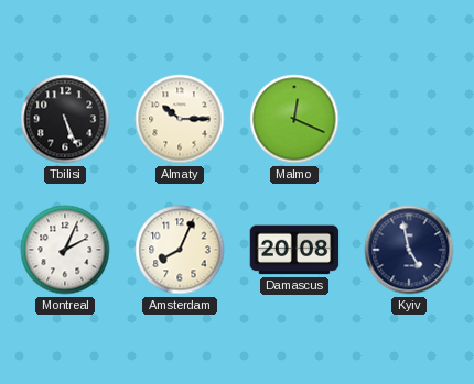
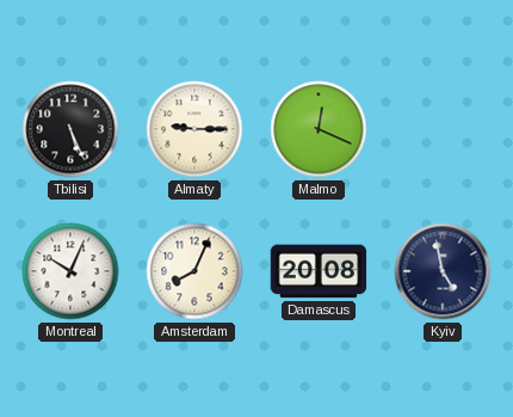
Almaty: 10:15 -> 9:15
Montreal: 2:04 -> 10:04
